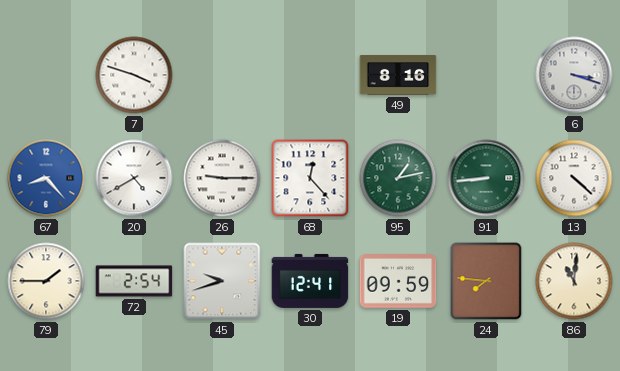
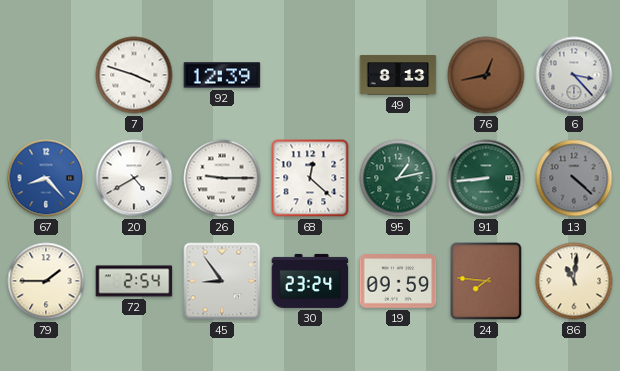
92: none -> 12:39
49: 8:16 -> 8:13
76: none -> 12:43
6: 3:18 -> 3:23
68: 12:23 -> 12:22
13 dial: white -> grey
45: 9:42 -> 8:54
30: 12:41 -> 23:24
